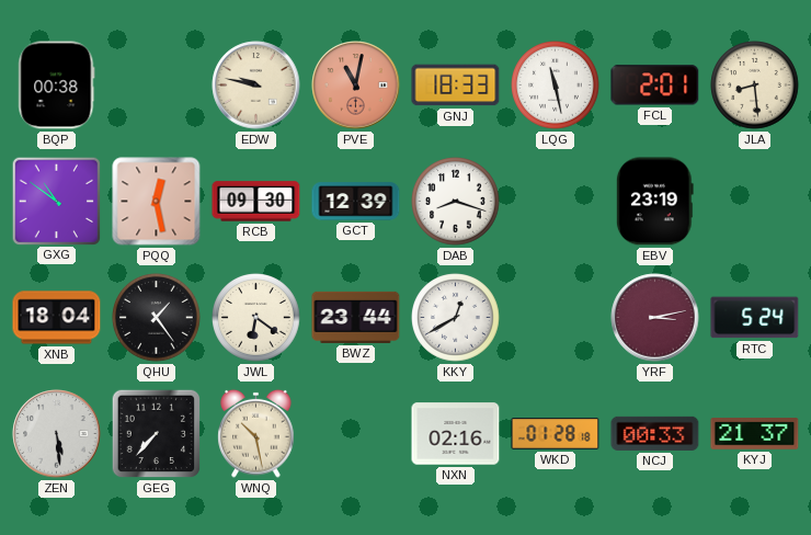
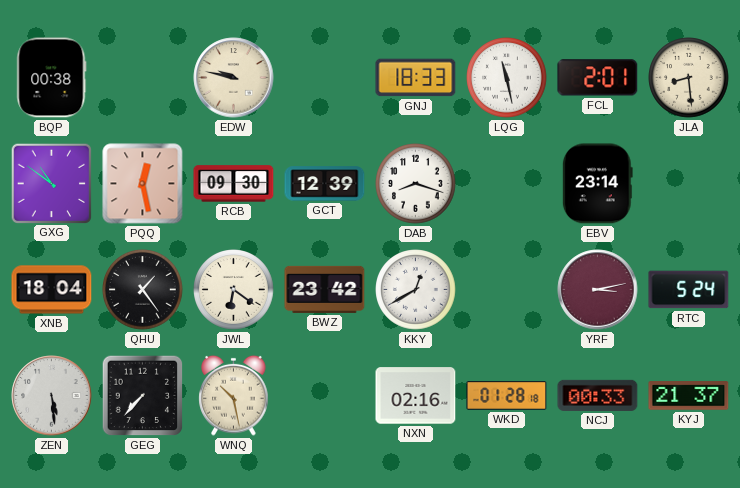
PVE: 11:02 -> none
EBV: 23:19 -> 23:14
BWZ: 23:44 -> 23:42
